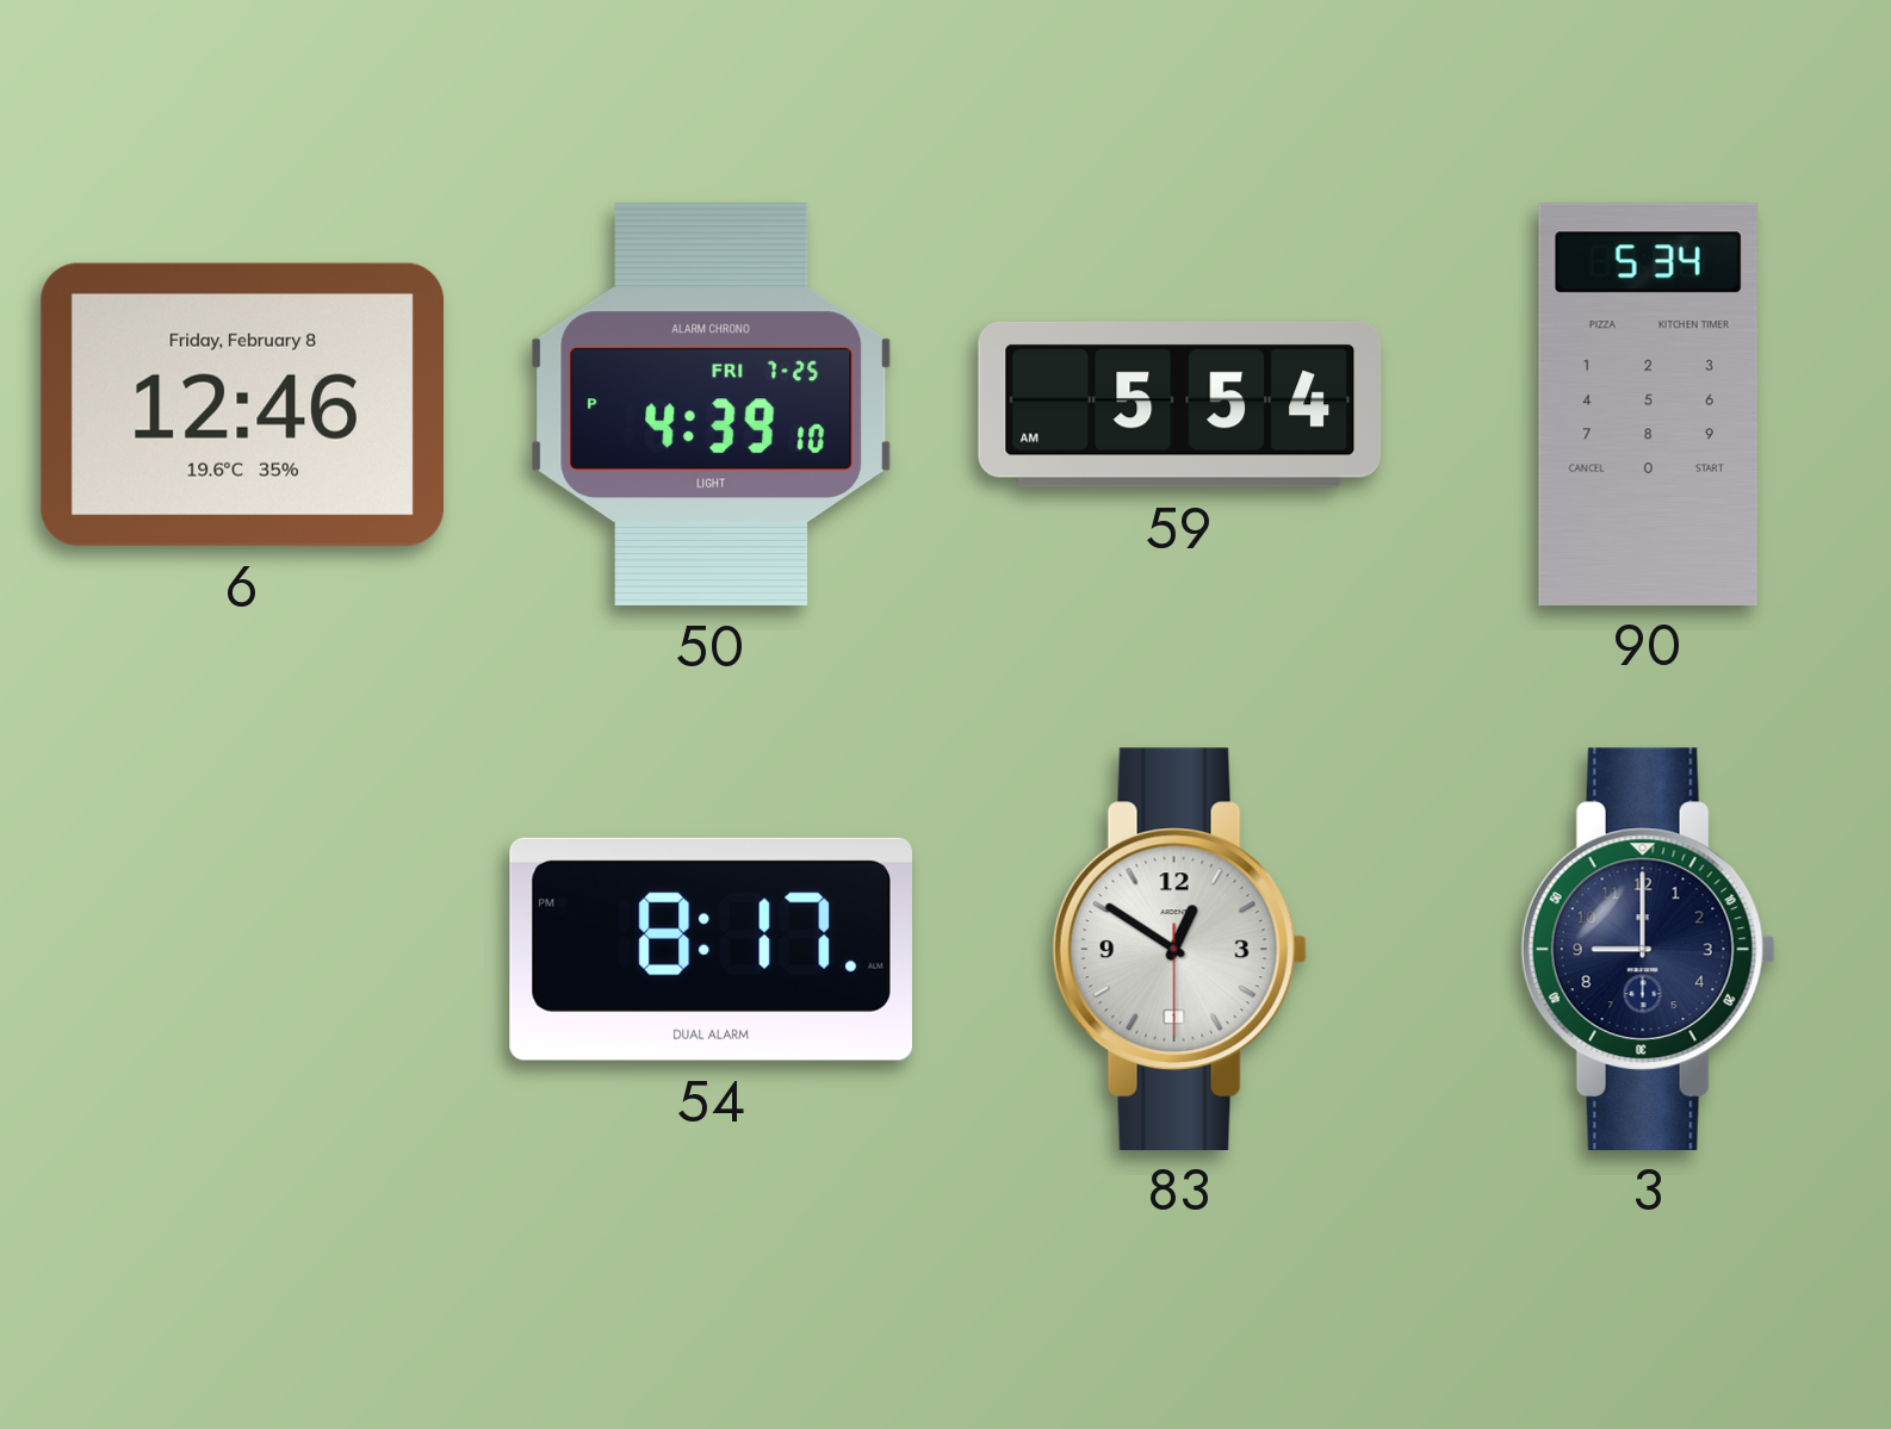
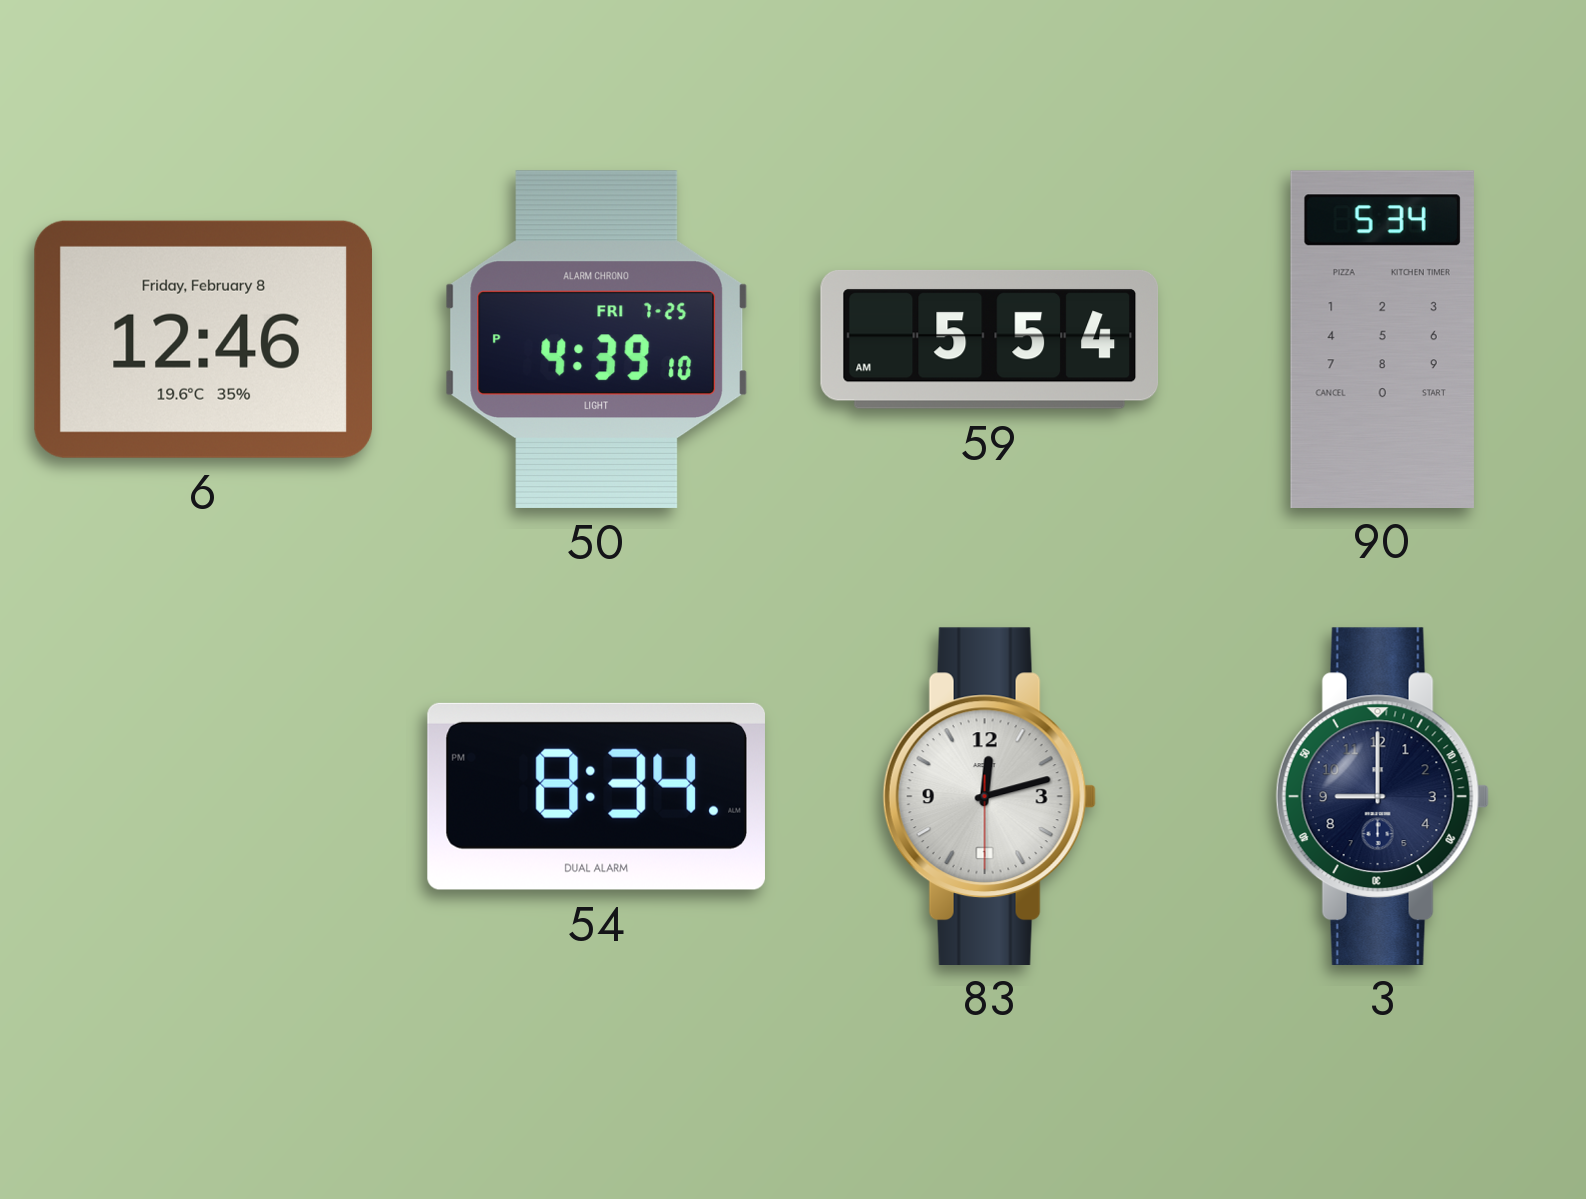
54: 8:17 -> 8:34
83: 12:50 -> 12:12
